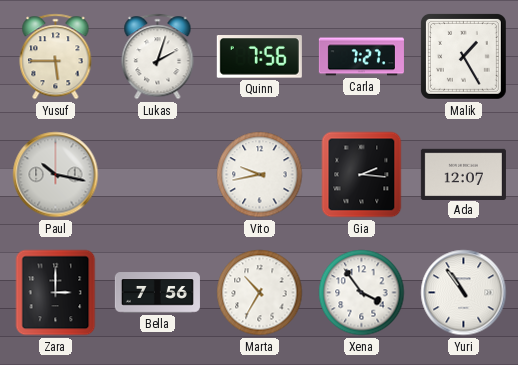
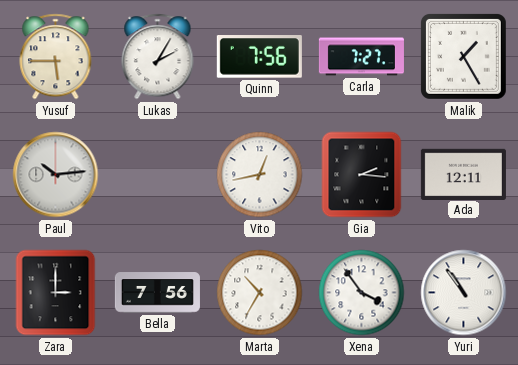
Lukas: 2:03 -> 2:05
Paul: 10:17 -> 10:14
Vito: 9:43 -> 12:43
Ada: 12:07 -> 12:11
